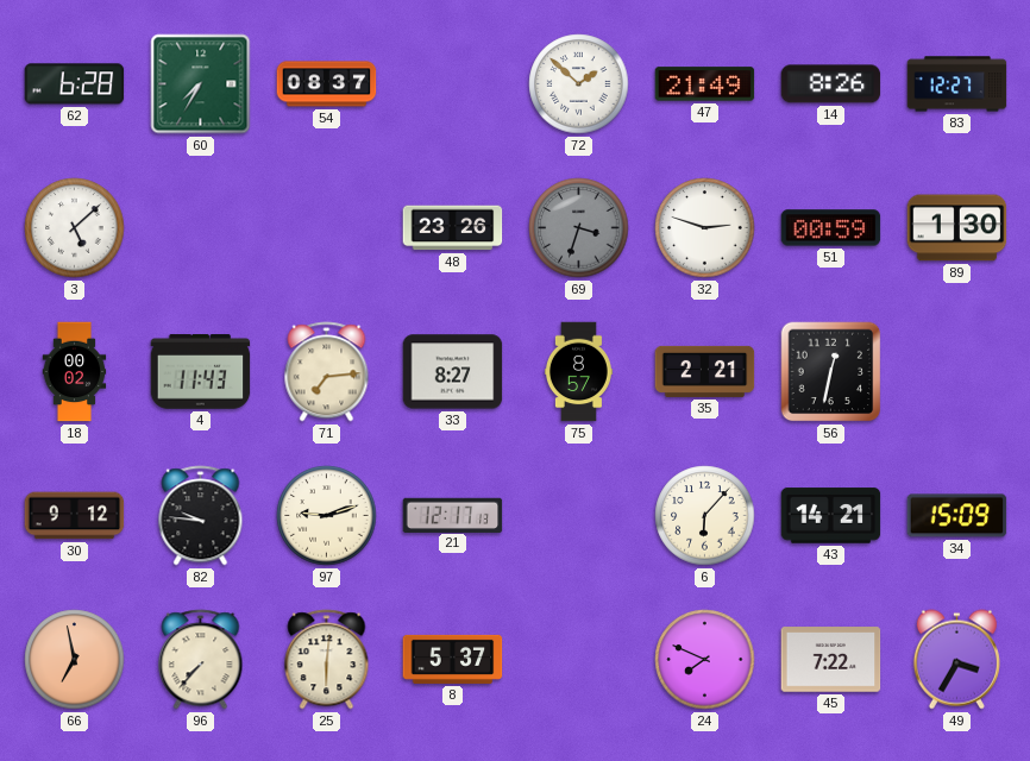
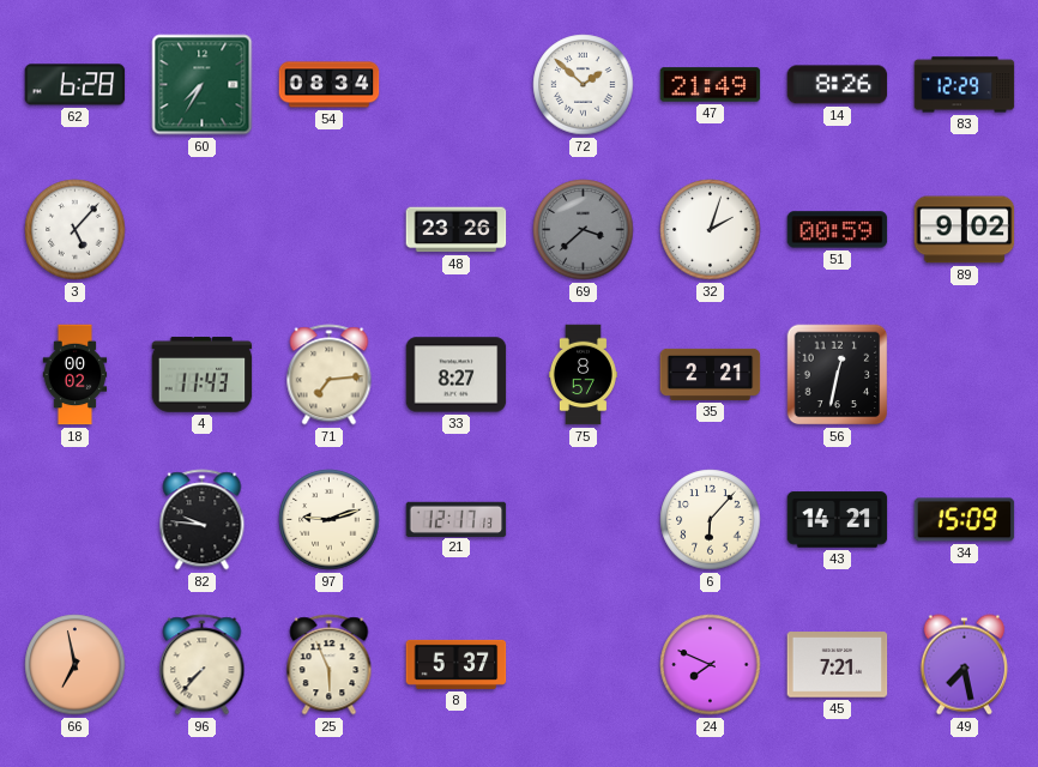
54: 08:37 -> 08:34
83: 12:27 -> 12:29
3: 5:08 -> 5:07
69: 3:33 -> 3:38
32: 2:48 -> 2:03
89: 1:30 -> 9:02
30: 9:12 -> none
25: 6:01 -> 5:56
45: 7:22 -> 7:21
49: 3:35 -> 7:28
